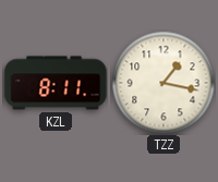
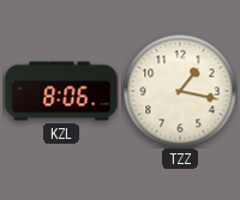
KZL: 8:11 -> 8:06
